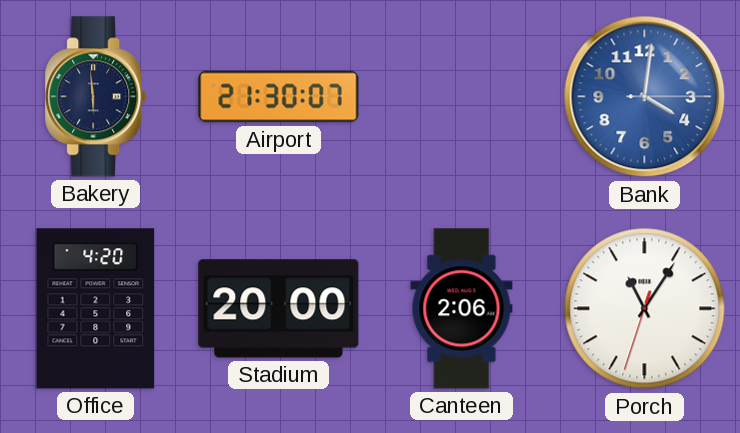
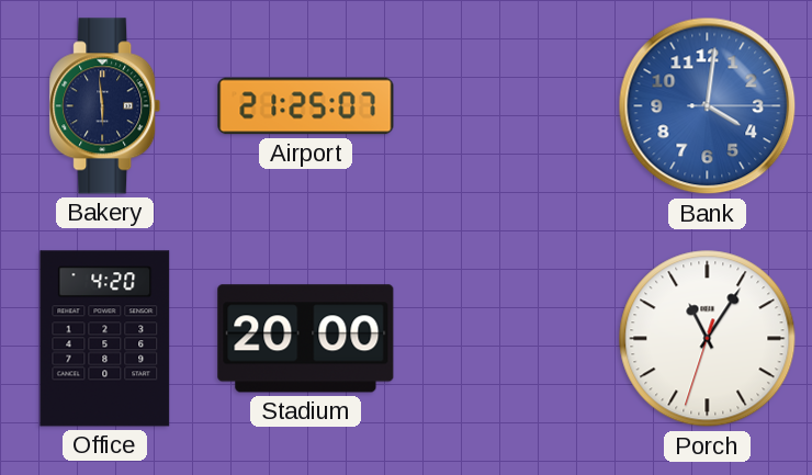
Airport: 21:30 -> 21:25
Canteen: 2:06 -> none
